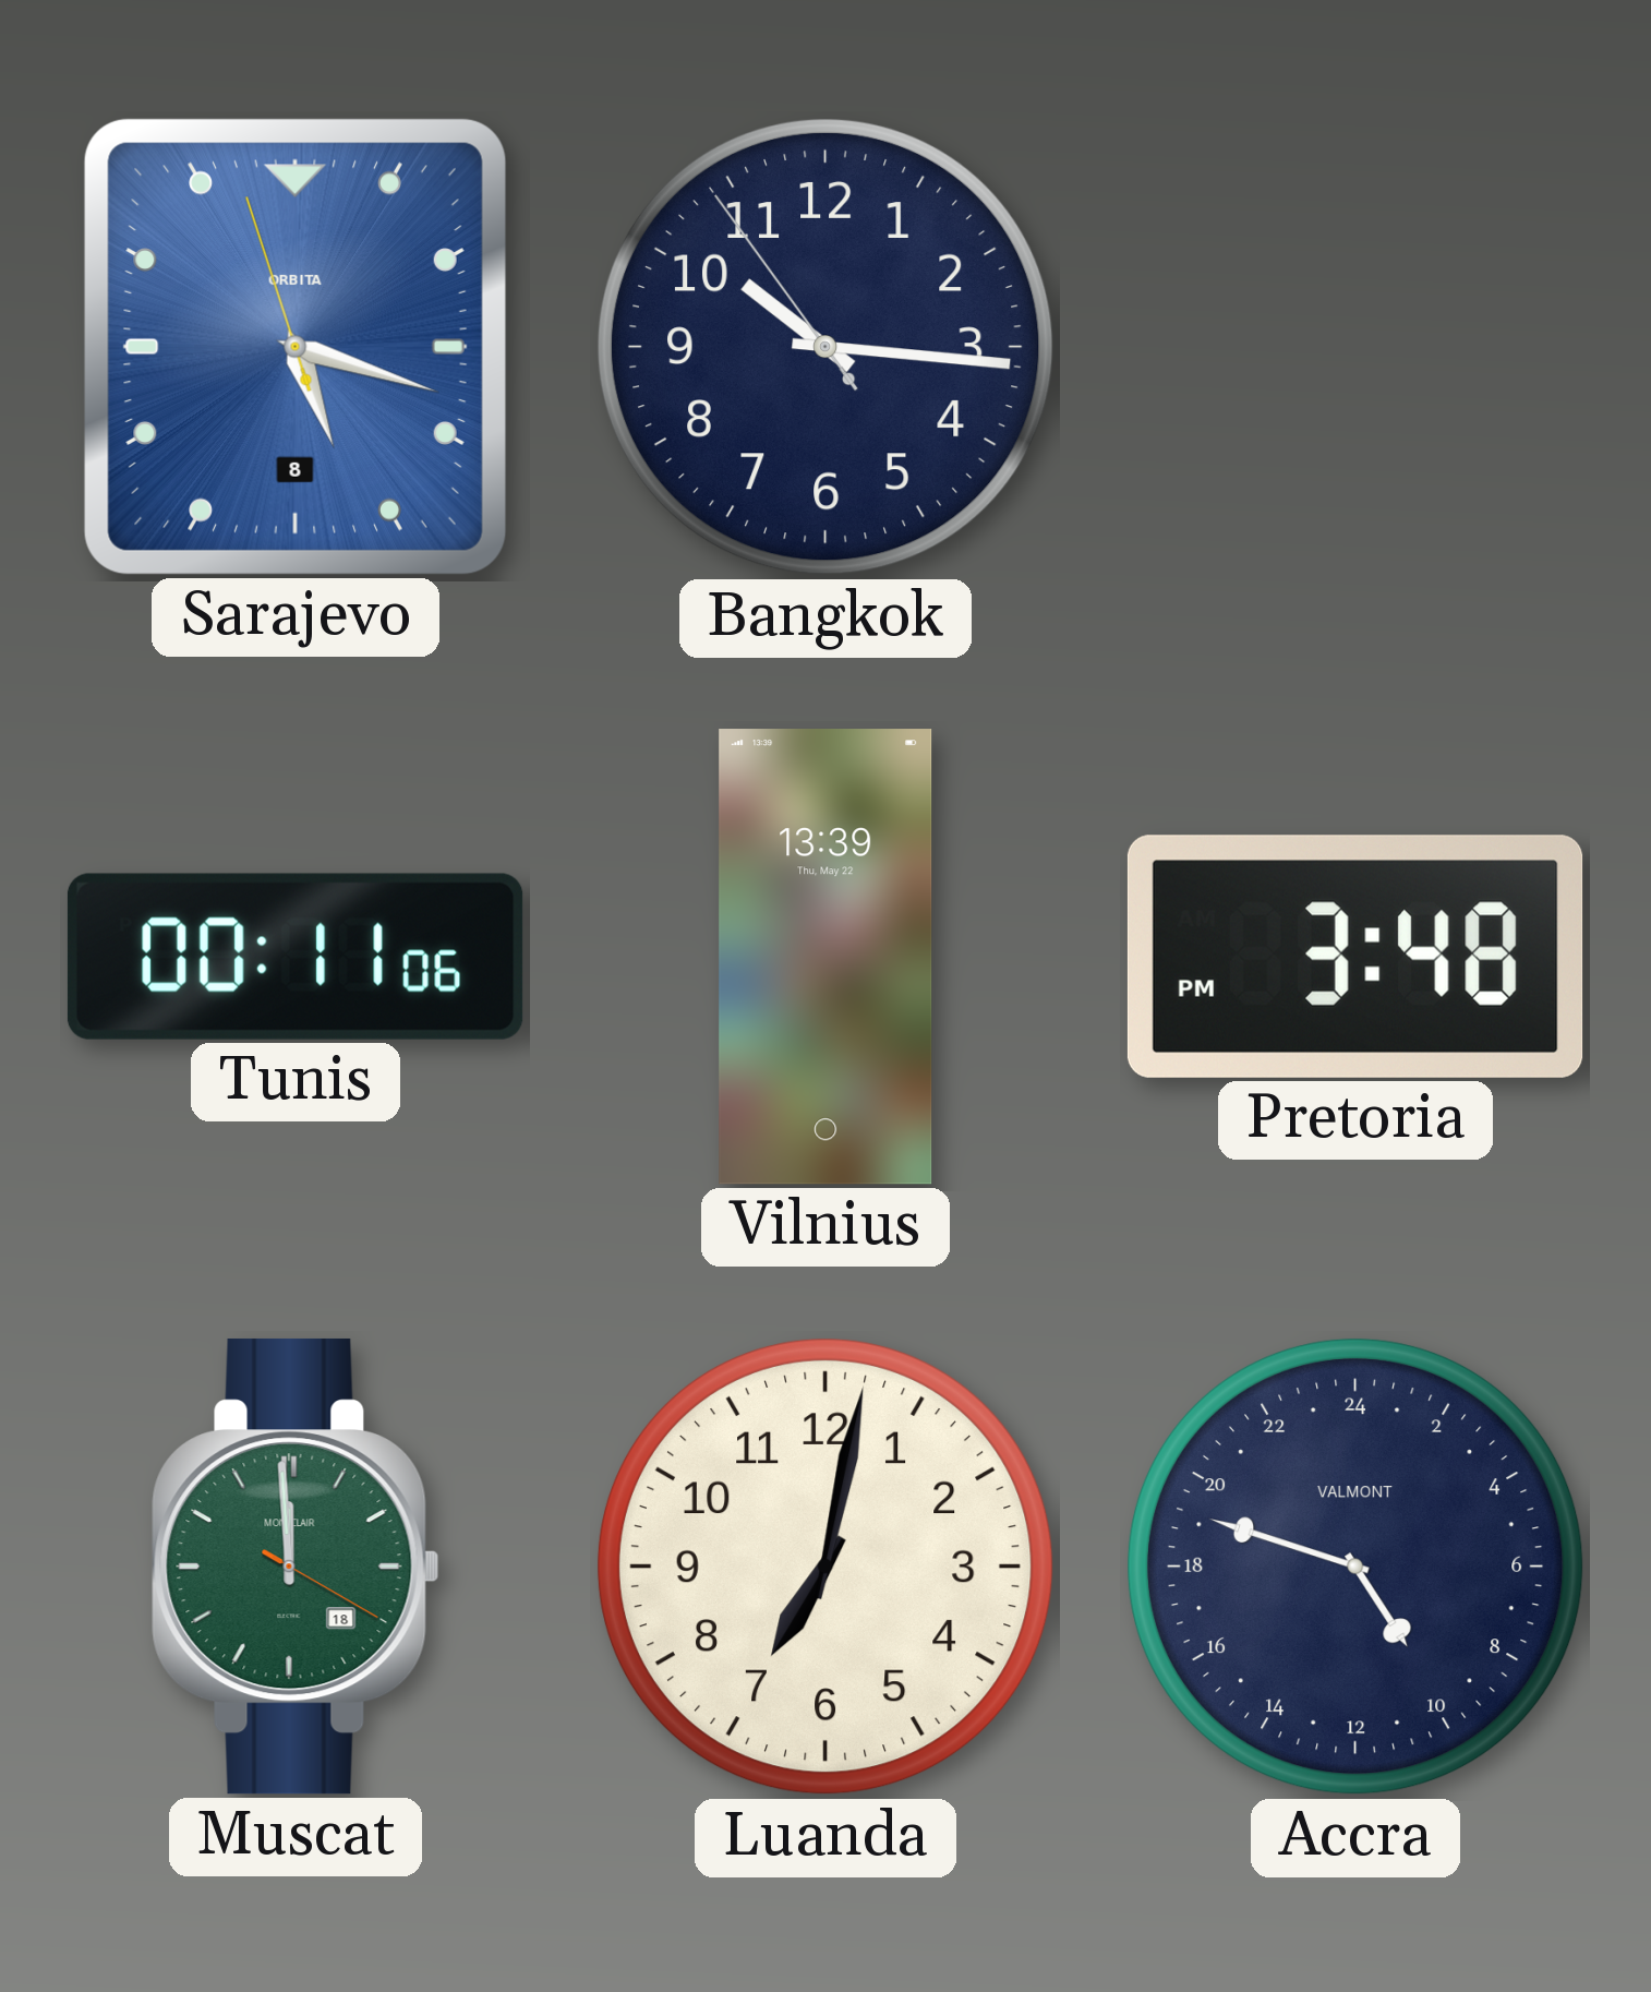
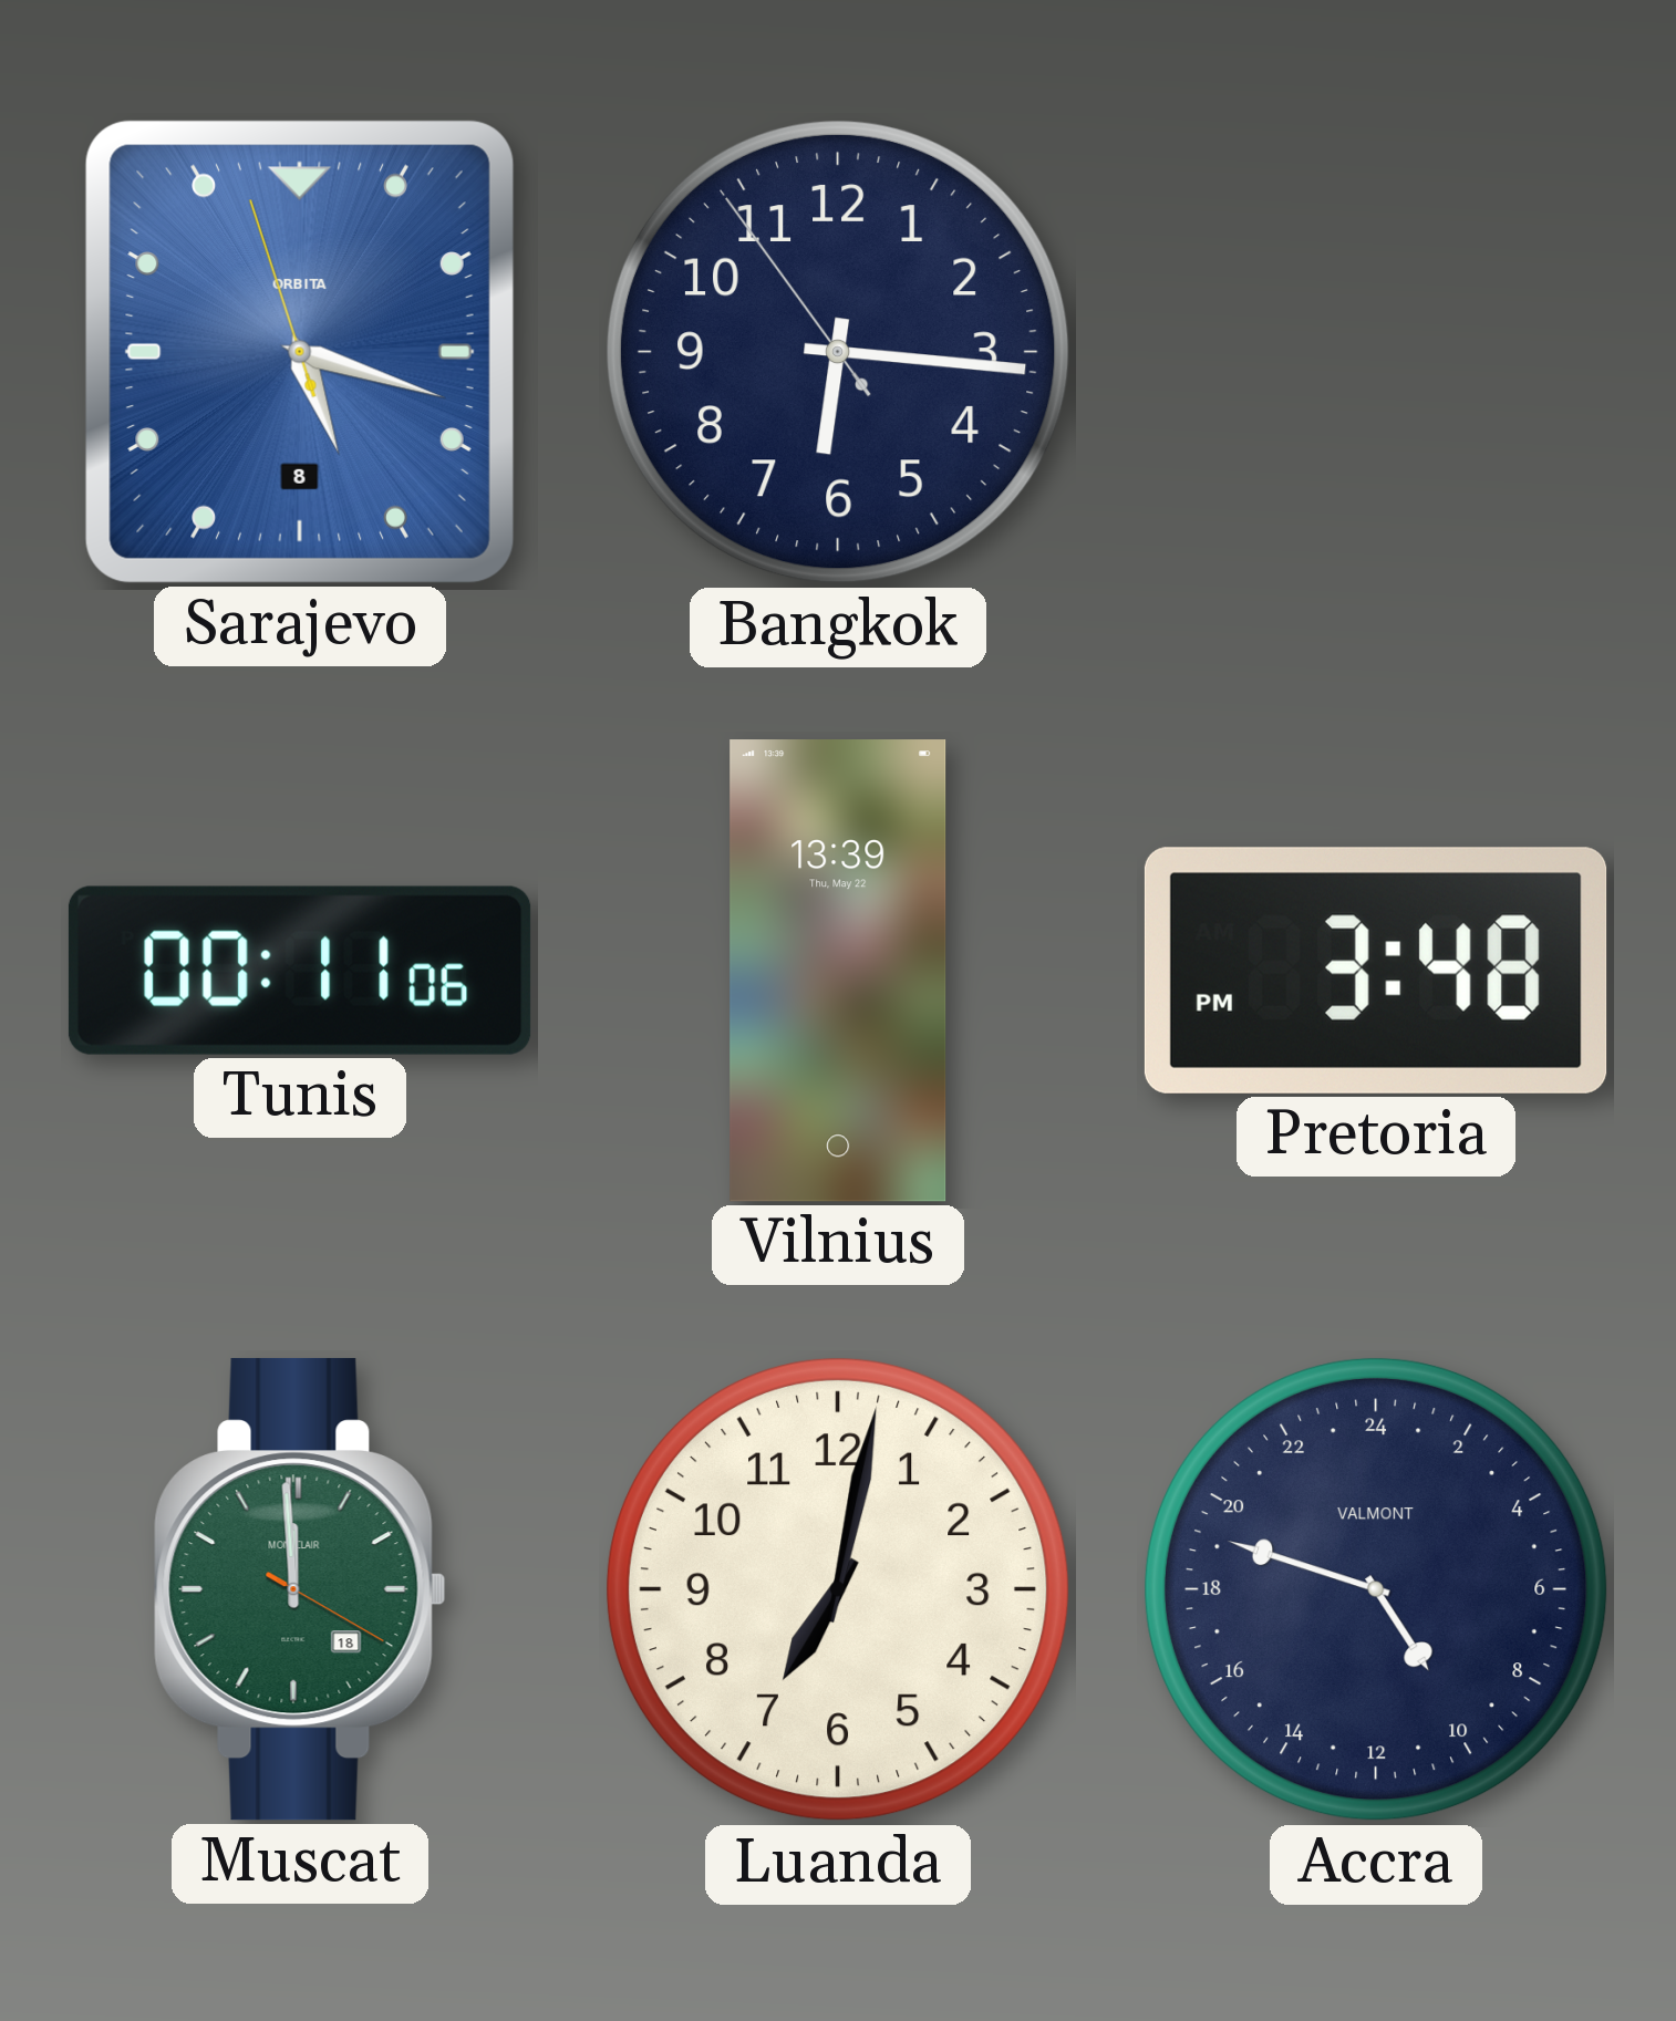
Bangkok: 10:15 -> 6:15
